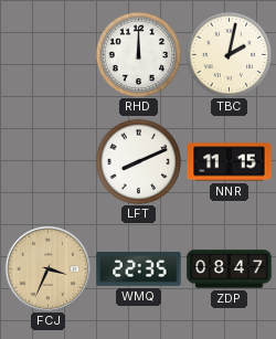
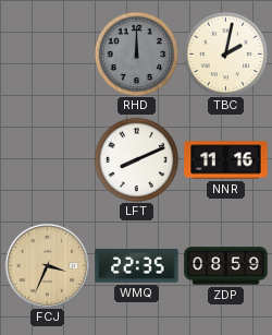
RHD dial: white -> grey
NNR: 11:15 -> 11:16
ZDP: 08:47 -> 08:59
